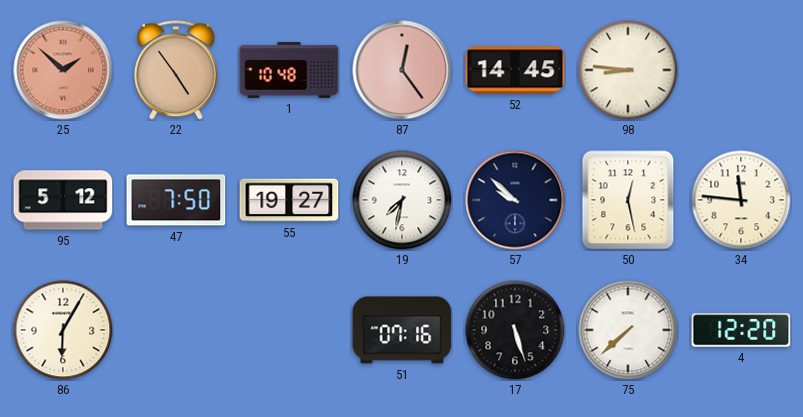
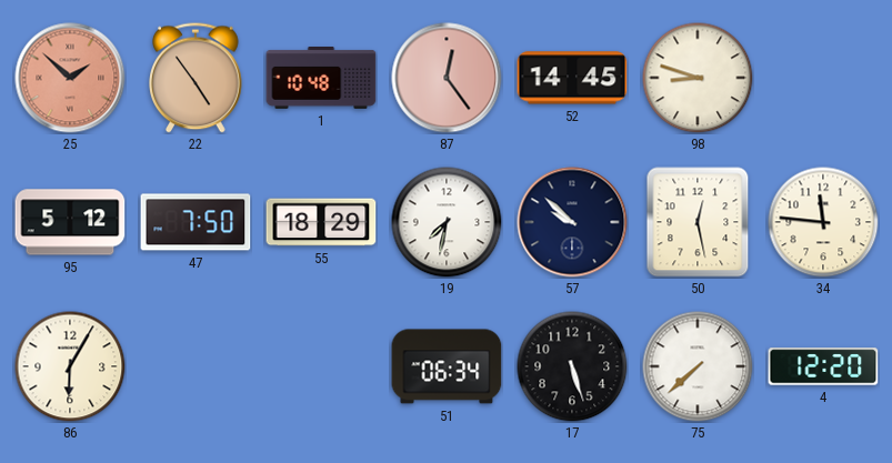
98: 8:46 -> 8:48
55: 19:27 -> 18:29
51: 07:16 -> 06:34
